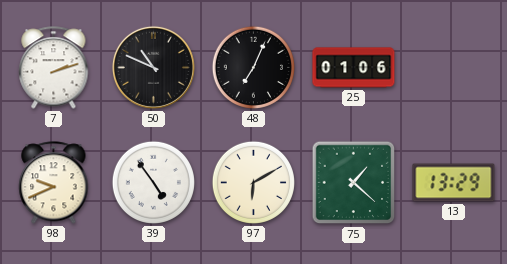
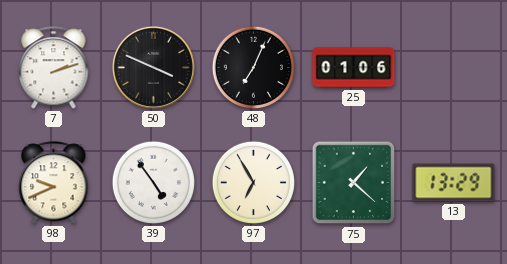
50: 10:49 -> 3:49
97: 6:10 -> 6:55
